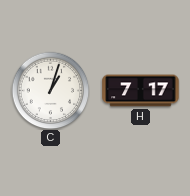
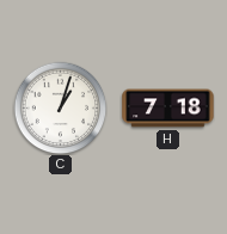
H: 7:17 -> 7:18
